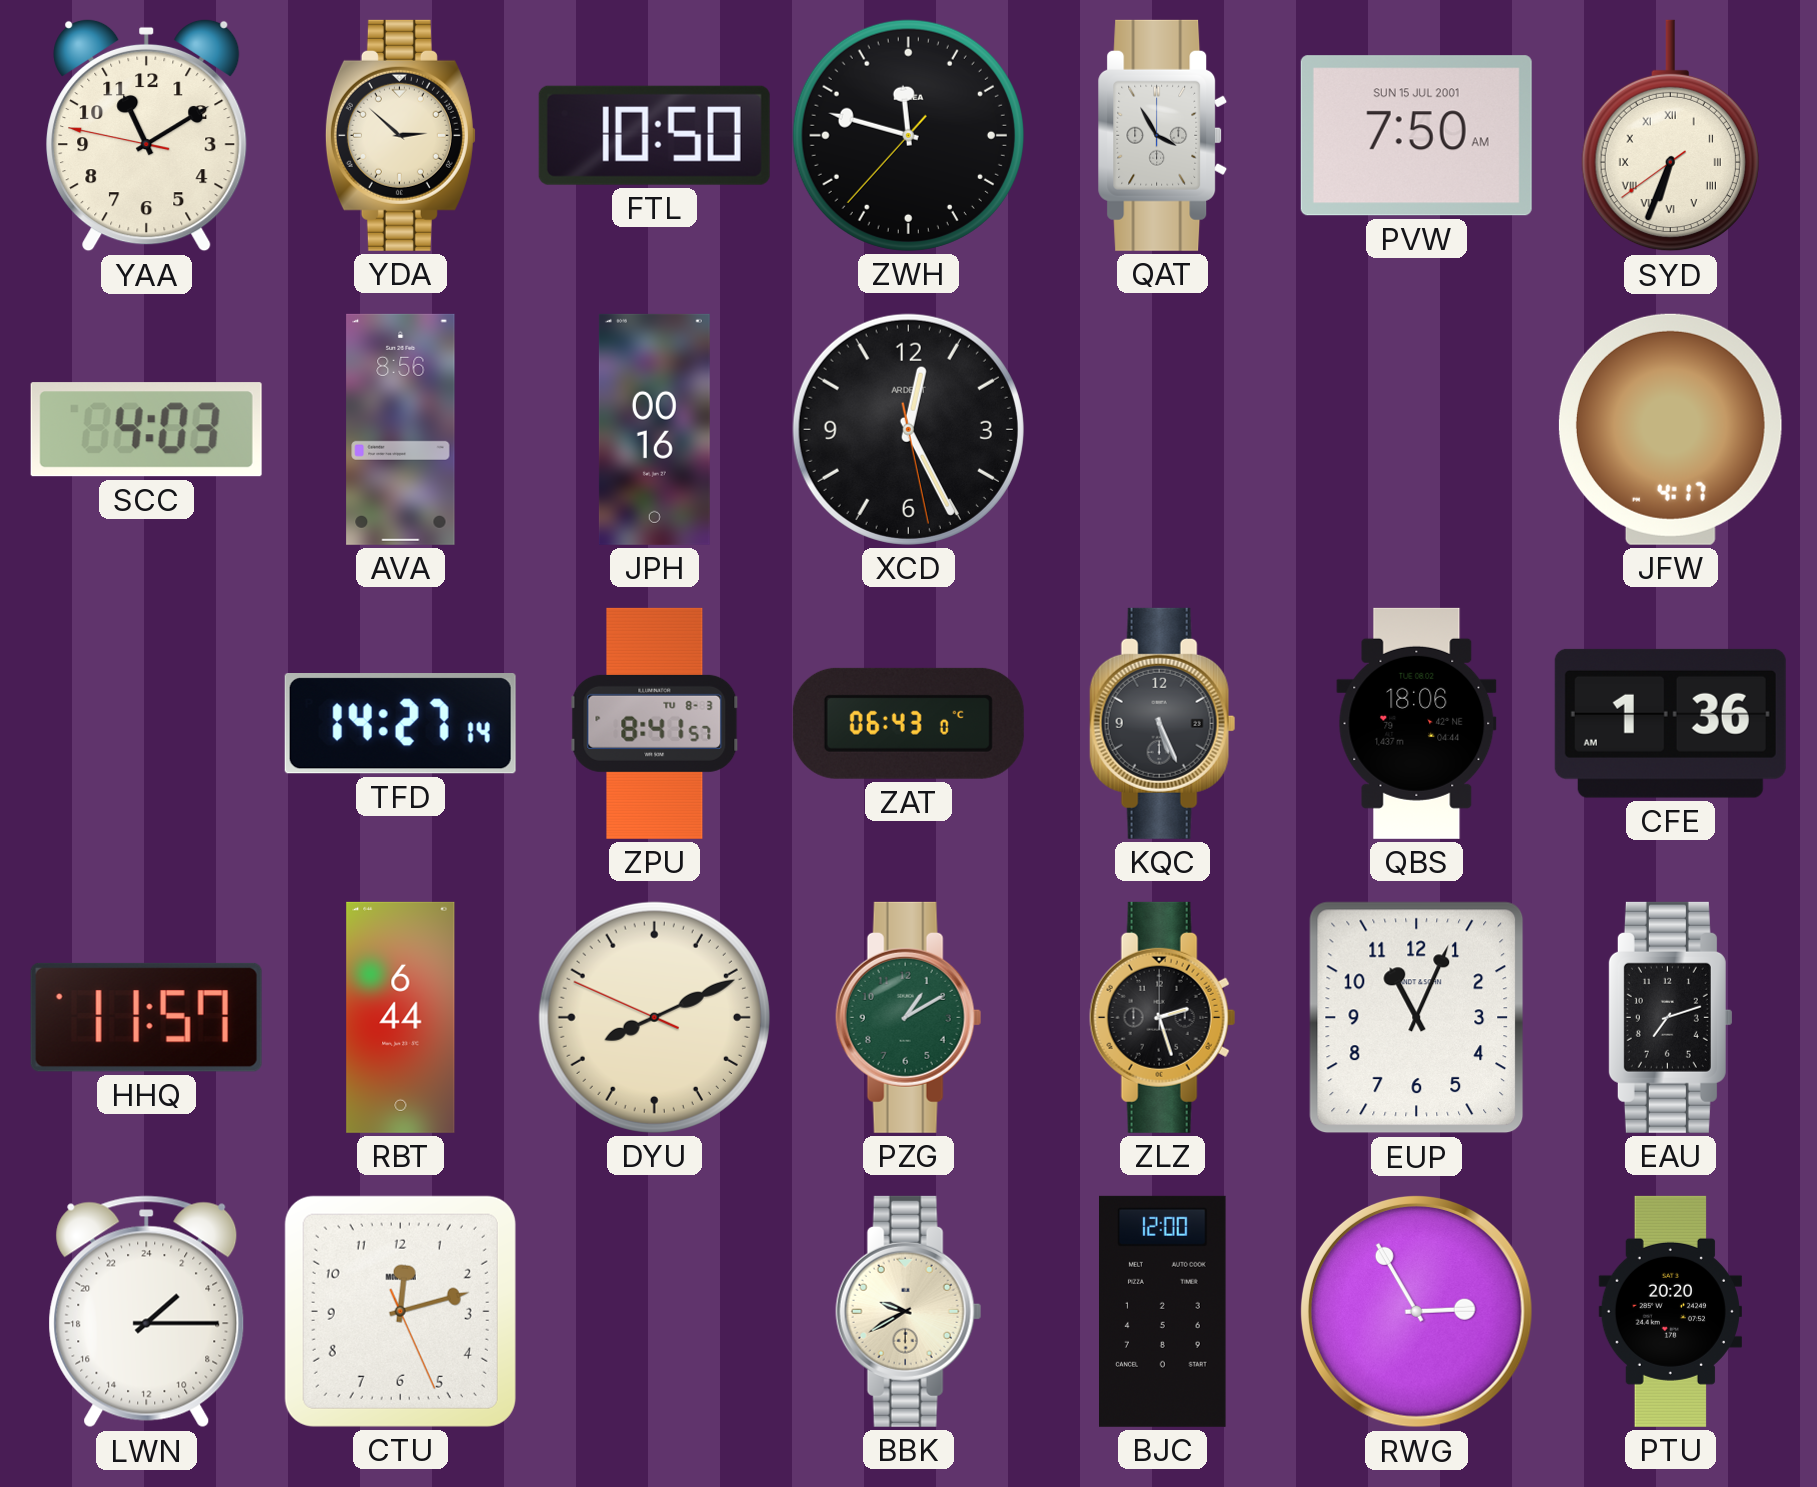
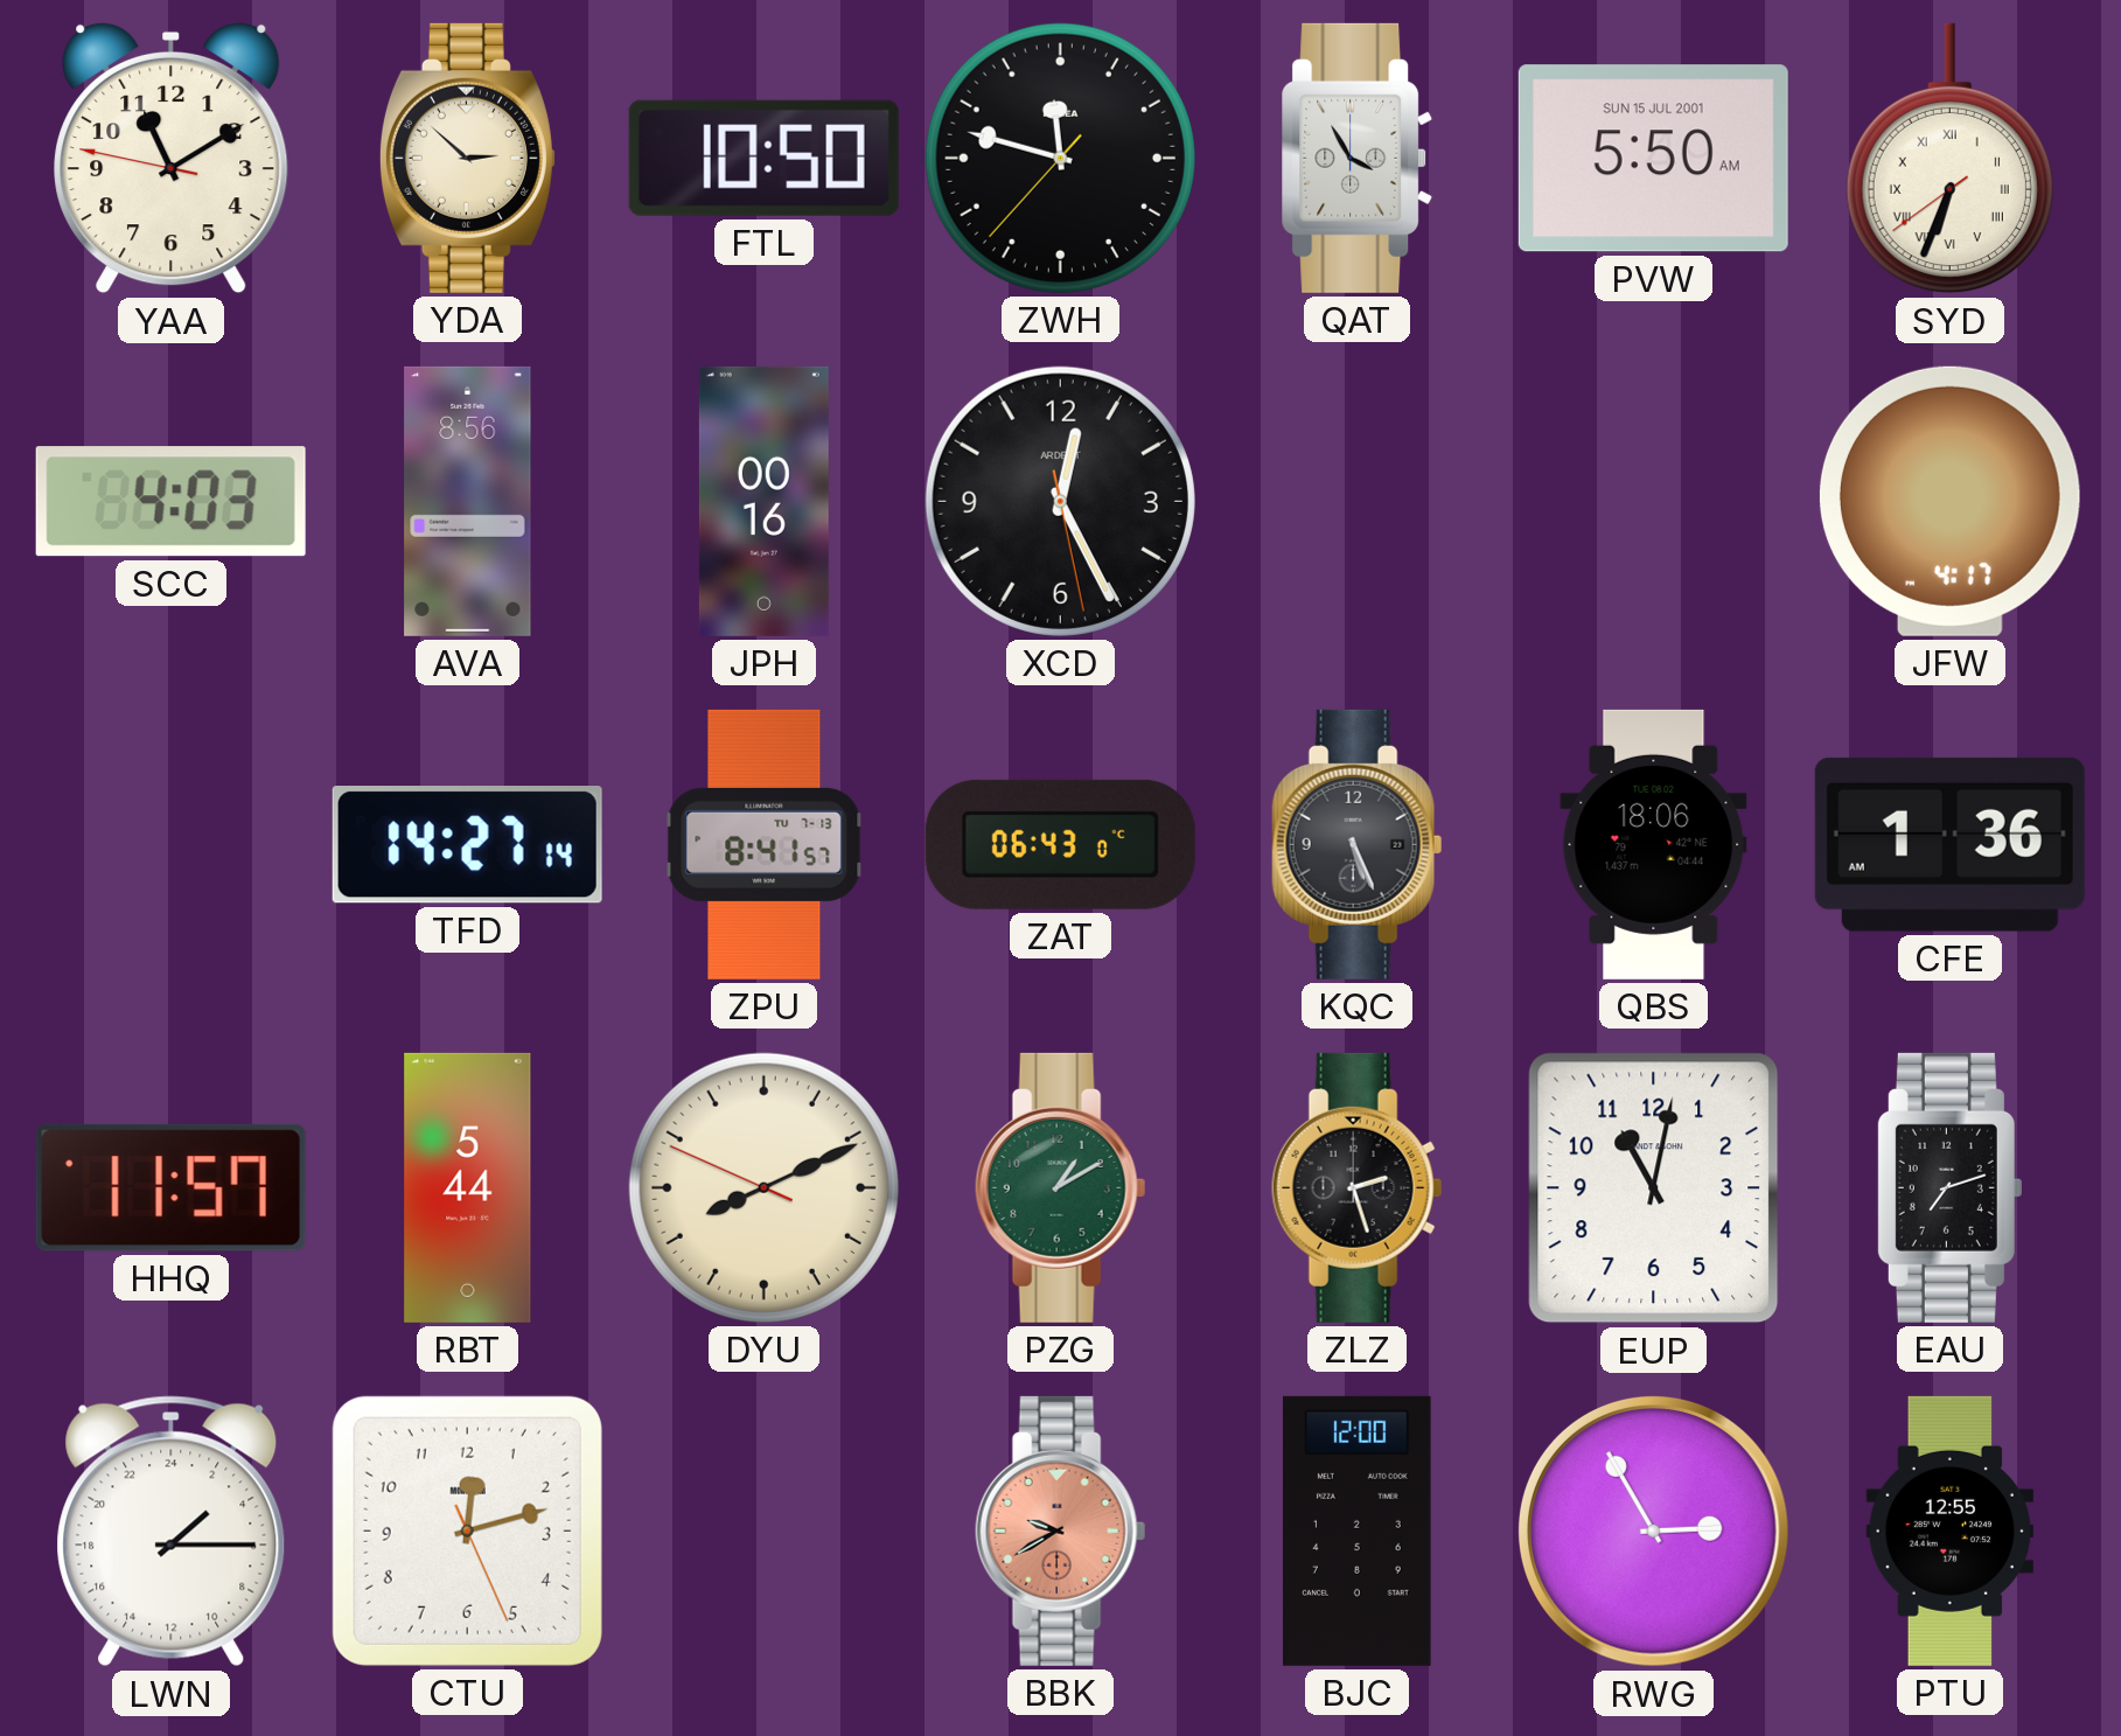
PVW: 7:50 -> 5:50
ZPU date: TU 8-3 -> TU 7-13
RBT: 6:44 -> 5:44
EUP: 11:04 -> 11:02
BBK dial: cream -> salmon
PTU: 20:20 -> 12:55
